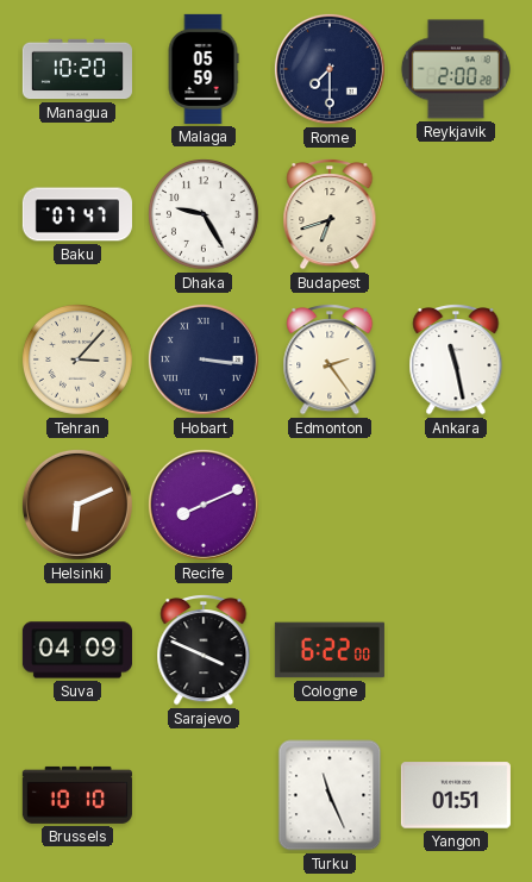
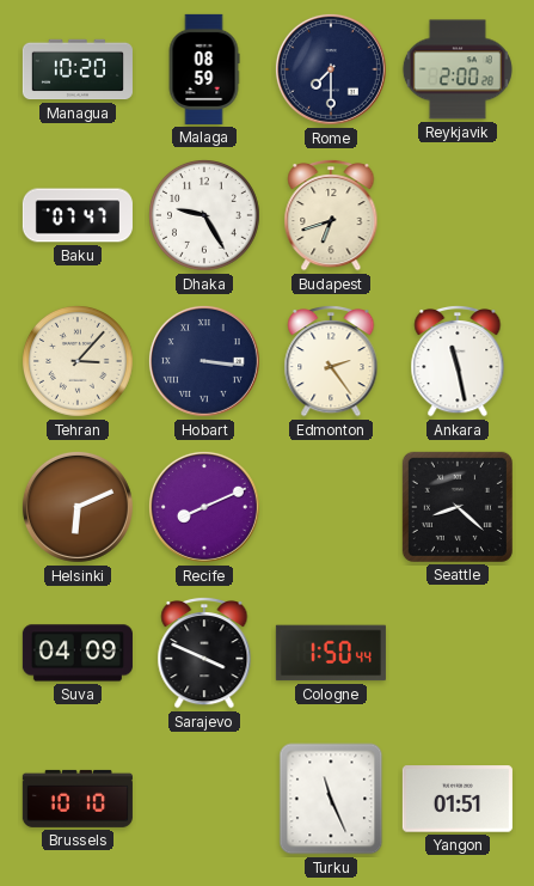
Malaga: 05:59 -> 08:59
Seattle: none -> 8:22
Cologne: 6:22 -> 1:50
